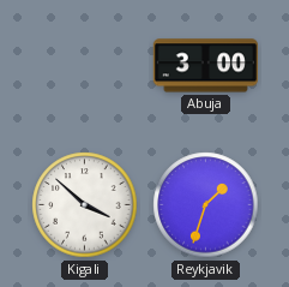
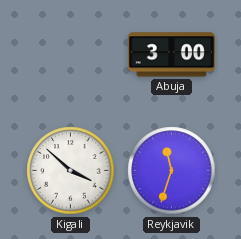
Reykjavik: 1:33 -> 11:33
